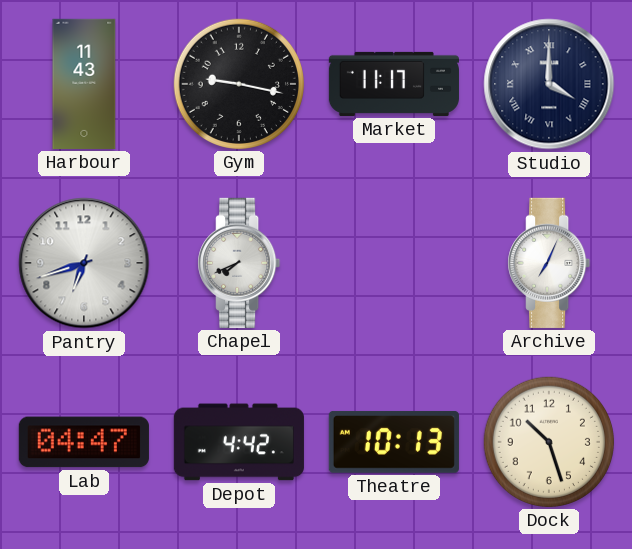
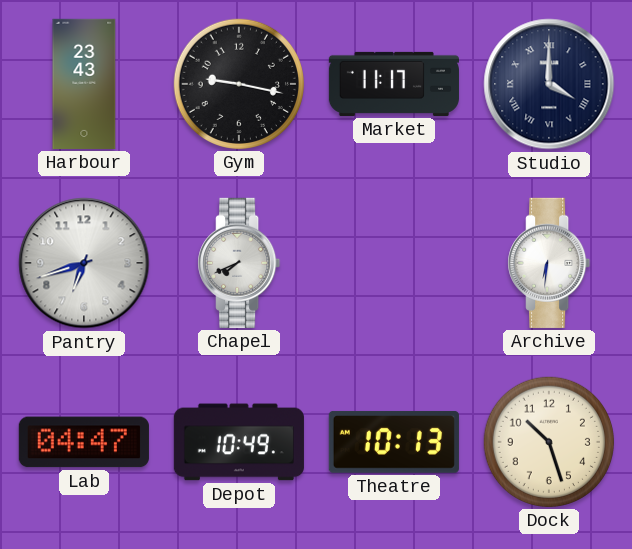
Harbour: 11:43 -> 23:43
Archive: 7:04 -> 6:31
Depot: 4:42 -> 10:49
